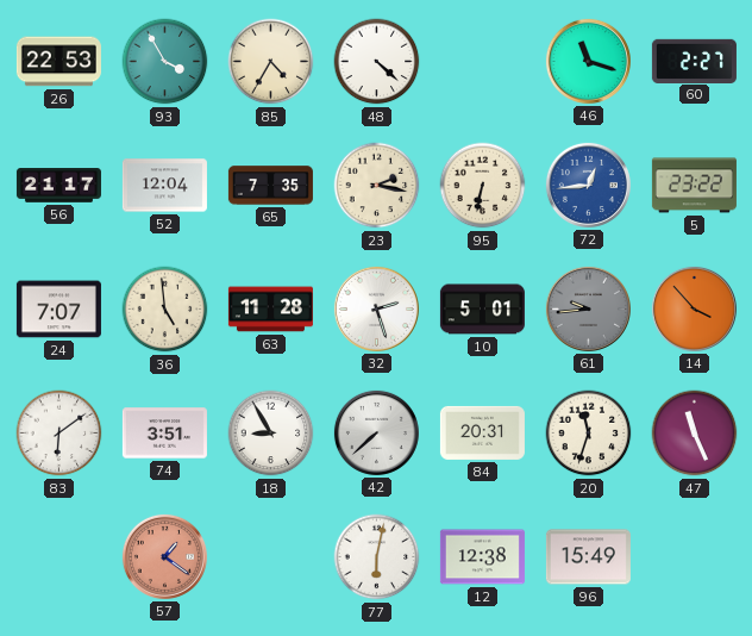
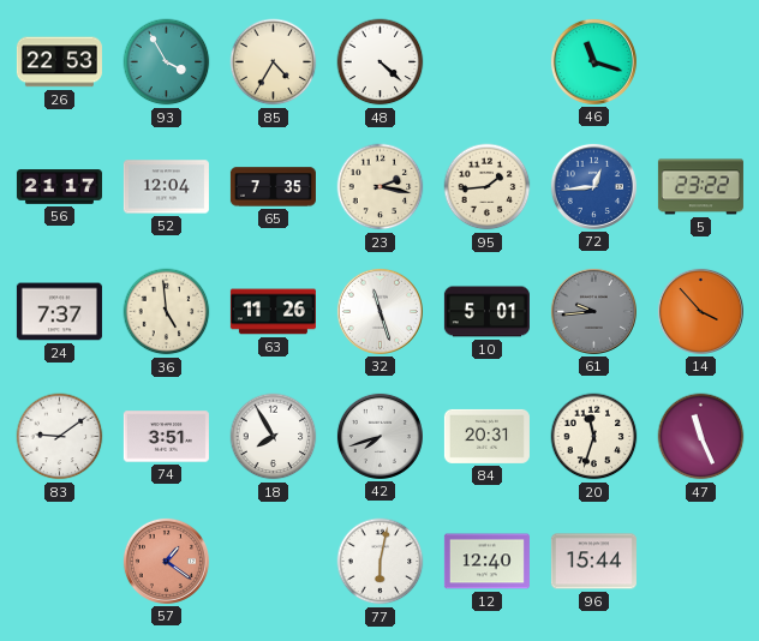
60: 2:27 -> none
95: 6:32 -> 1:44
24: 7:07 -> 7:37
63: 11:28 -> 11:26
32: 2:27 -> 11:27
83: 6:09 -> 9:09
18: 8:55 -> 7:55
42: 7:38 -> 7:42
12: 12:38 -> 12:40
96: 15:49 -> 15:44
